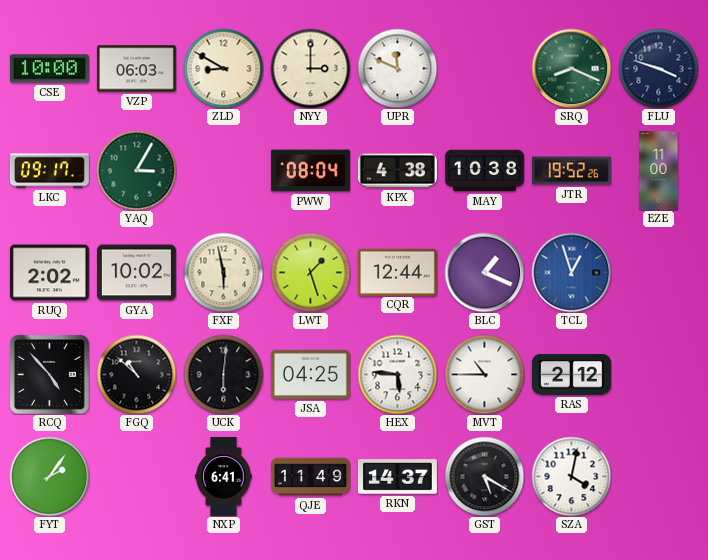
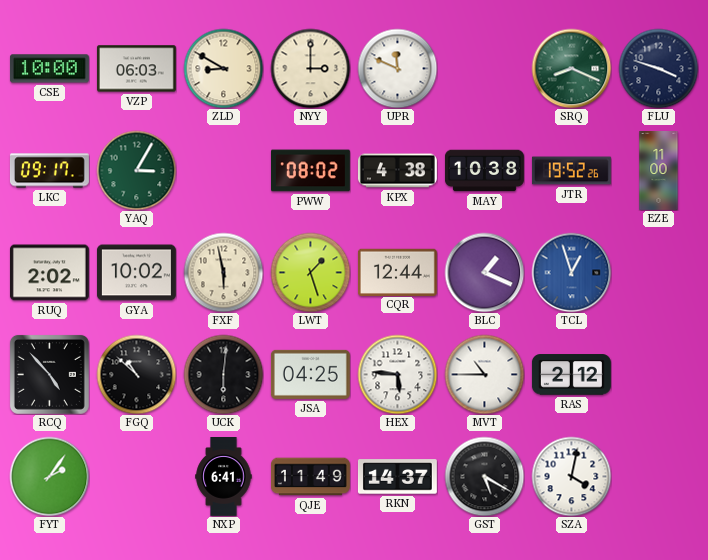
PWW: 08:04 -> 08:02
